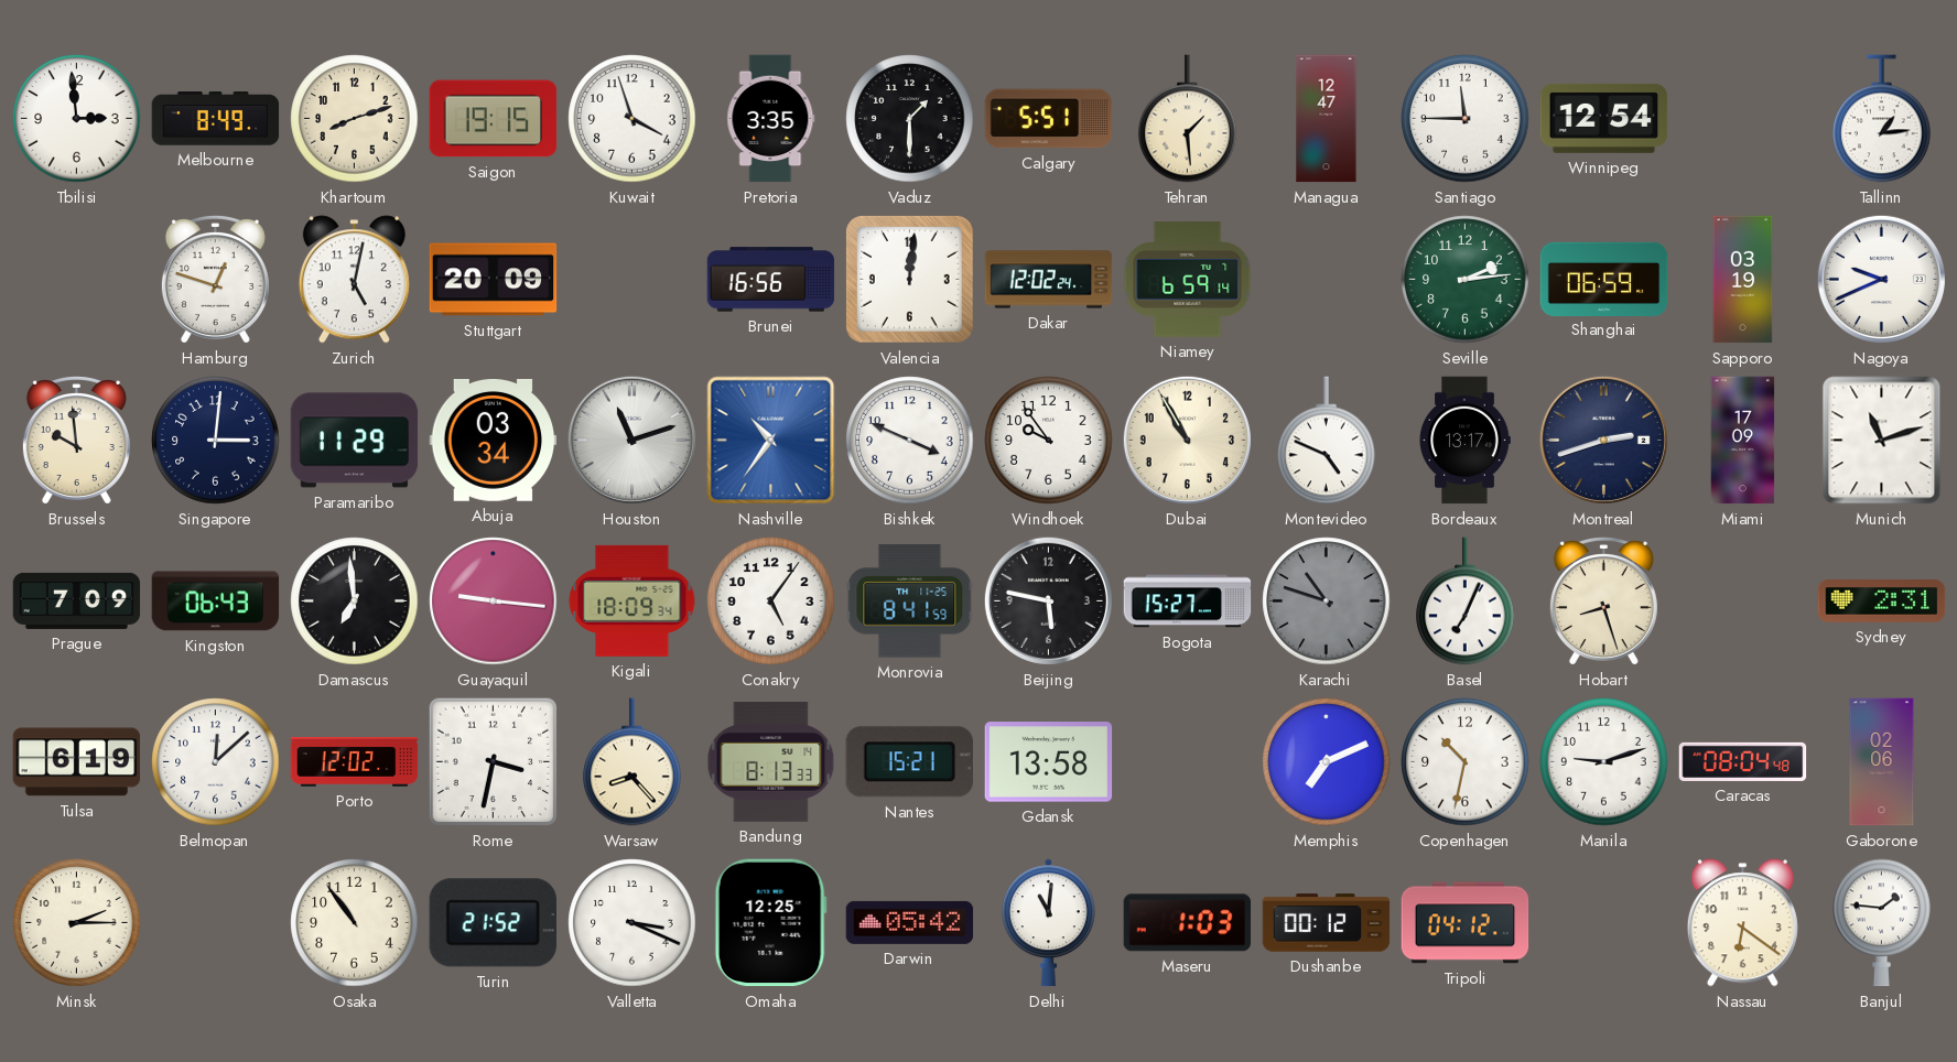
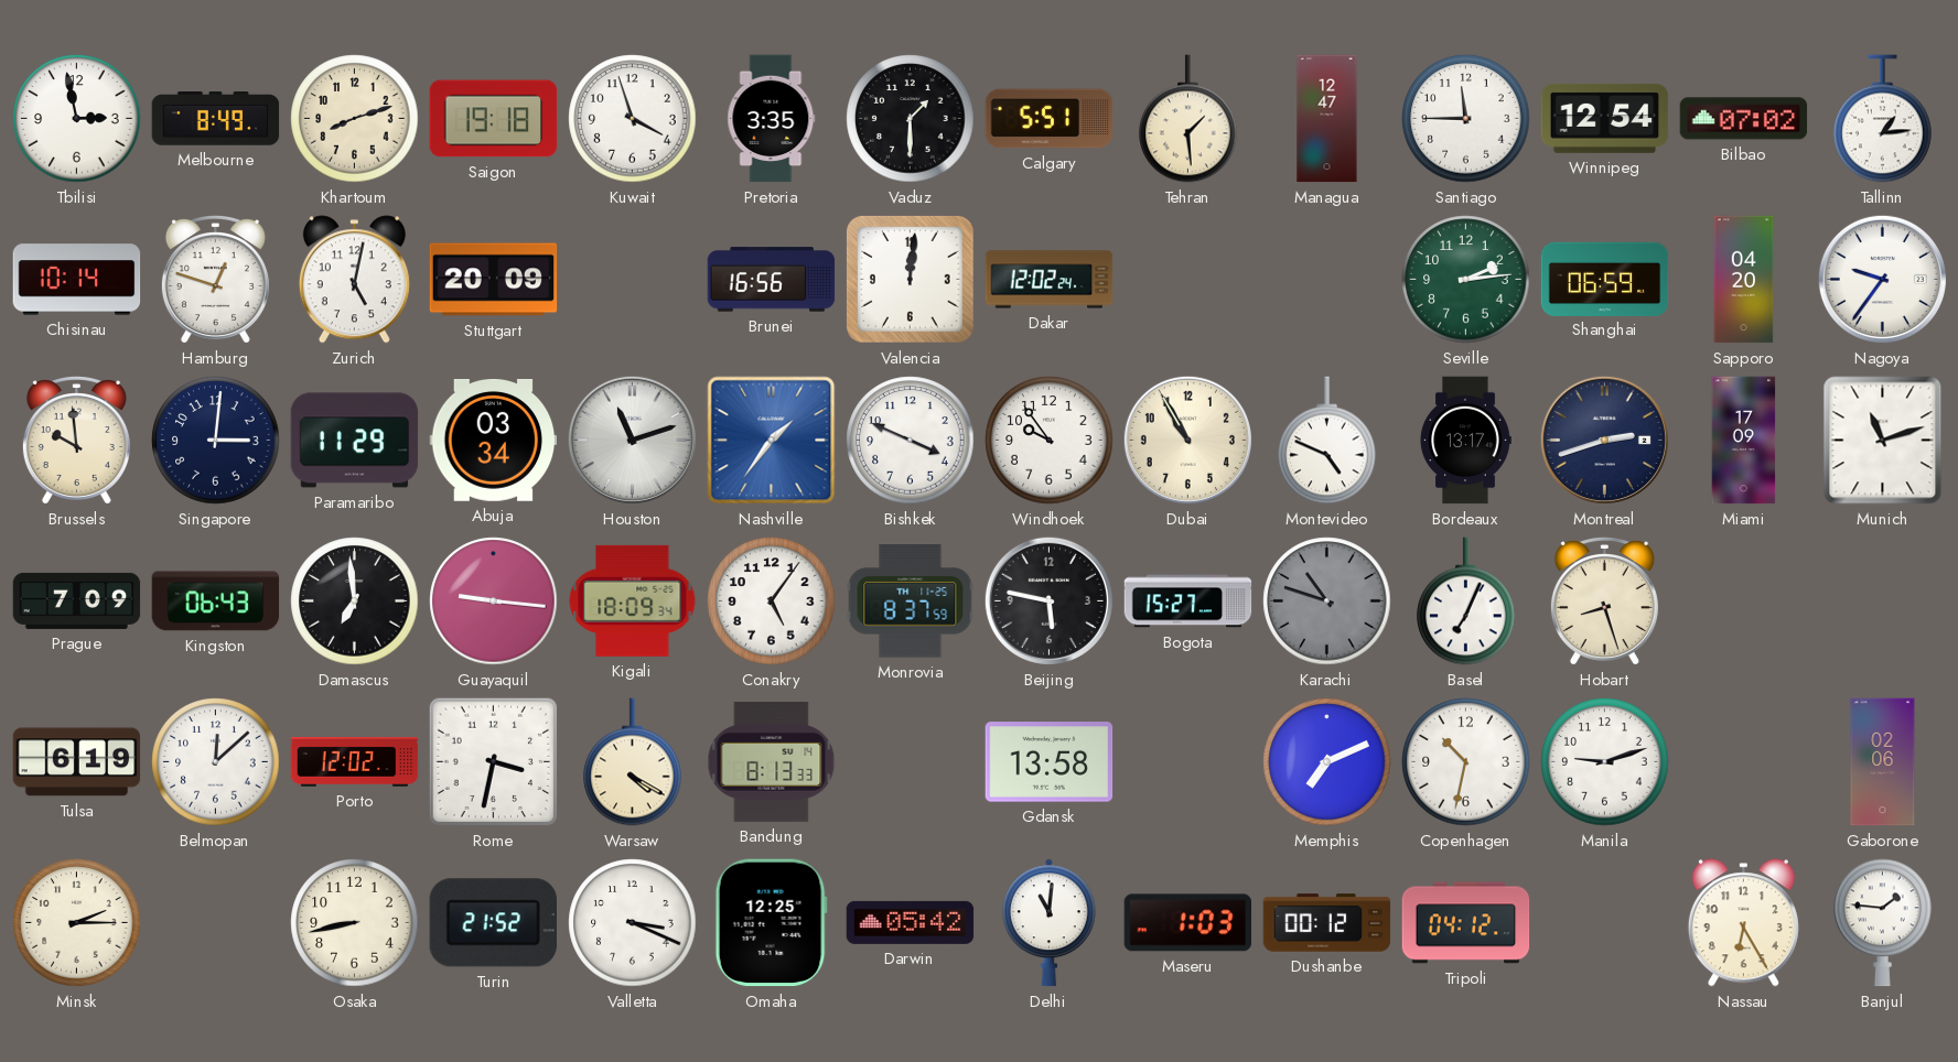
Tbilisi: 2:59 -> 2:58
Saigon: 19:15 -> 19:18
Bilbao: none -> 07:02
Chisinau: none -> 10:14
Niamey: 6:59 -> none
Sapporo: 03:19 -> 04:20
Nagoya: 9:41 -> 9:36
Nashville: 10:36 -> 1:36
Monrovia: 8:41 -> 8:37
Sydney: 2:31 -> none
Warsaw: 8:23 -> 4:20
Nantes: 15:21 -> none
Caracas: 08:04 -> none
Osaka: 10:54 -> 8:43
Nassau: 6:21 -> 6:25
